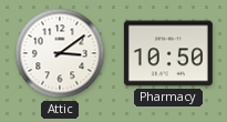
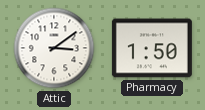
Pharmacy: 10:50 -> 1:50
